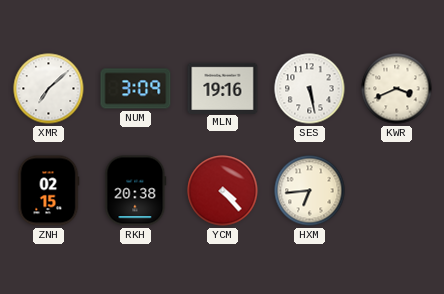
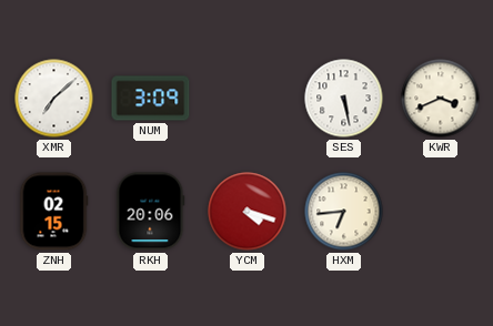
MLN: 19:16 -> none
RKH: 20:38 -> 20:06
YCM: 4:23 -> 4:18
